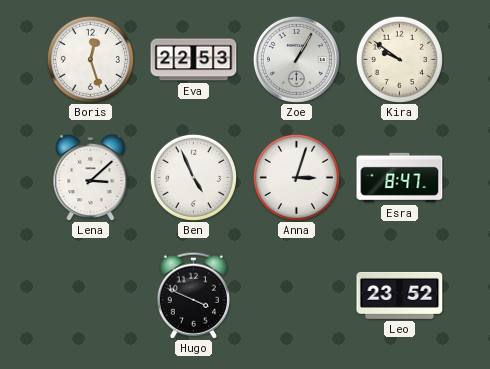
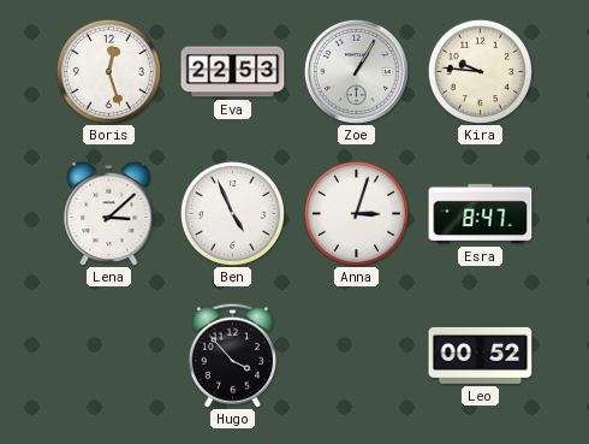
Kira: 9:51 -> 9:46
Hugo: 3:49 -> 3:53
Leo: 23:52 -> 00:52
